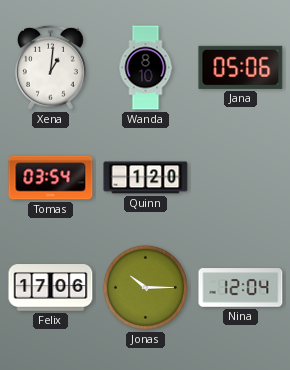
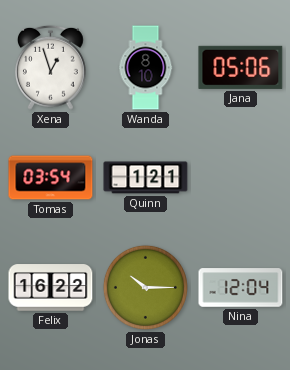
Xena: 1:01 -> 12:57
Quinn: 1:20 -> 1:21
Felix: 17:06 -> 16:22
